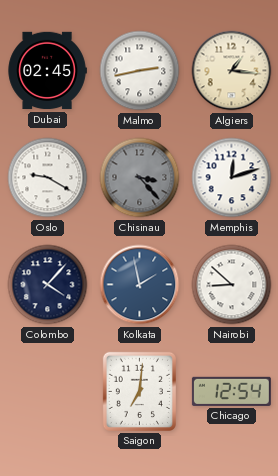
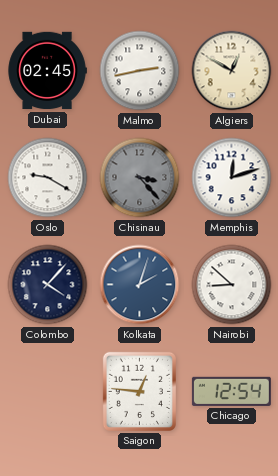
Algiers: 1:16 -> 12:50
Kolkata: 1:58 -> 2:03
Saigon: 7:01 -> 12:46
